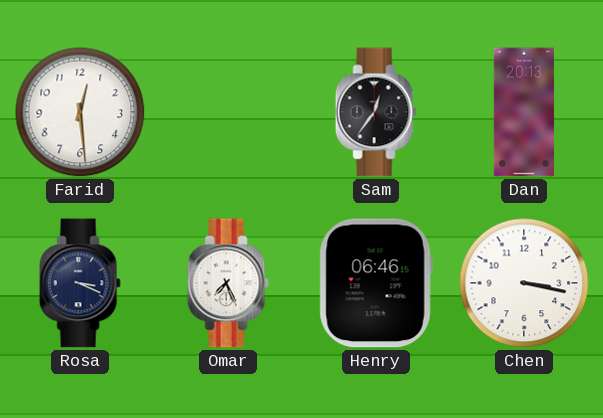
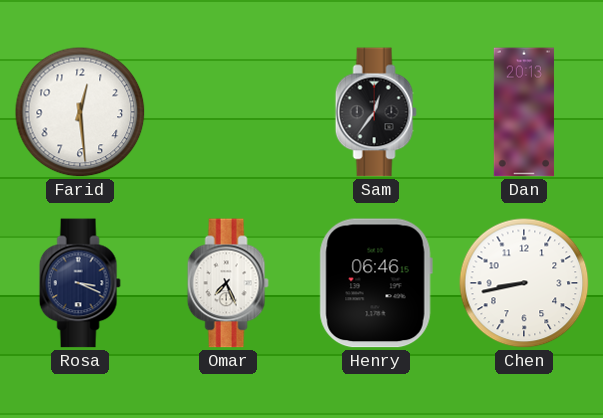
Chen: 3:17 -> 8:43
